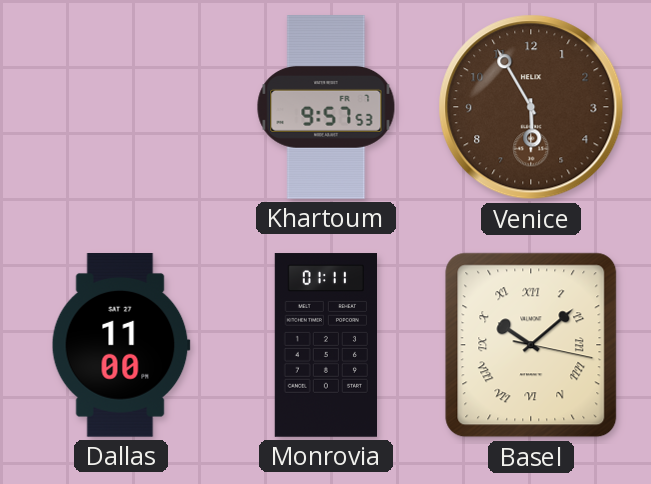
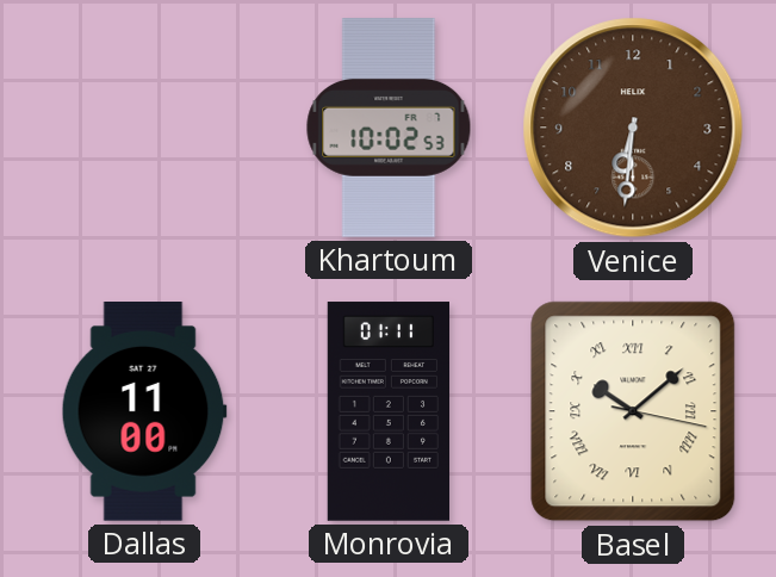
Khartoum: 9:57 -> 10:02
Venice: 5:55 -> 6:31
